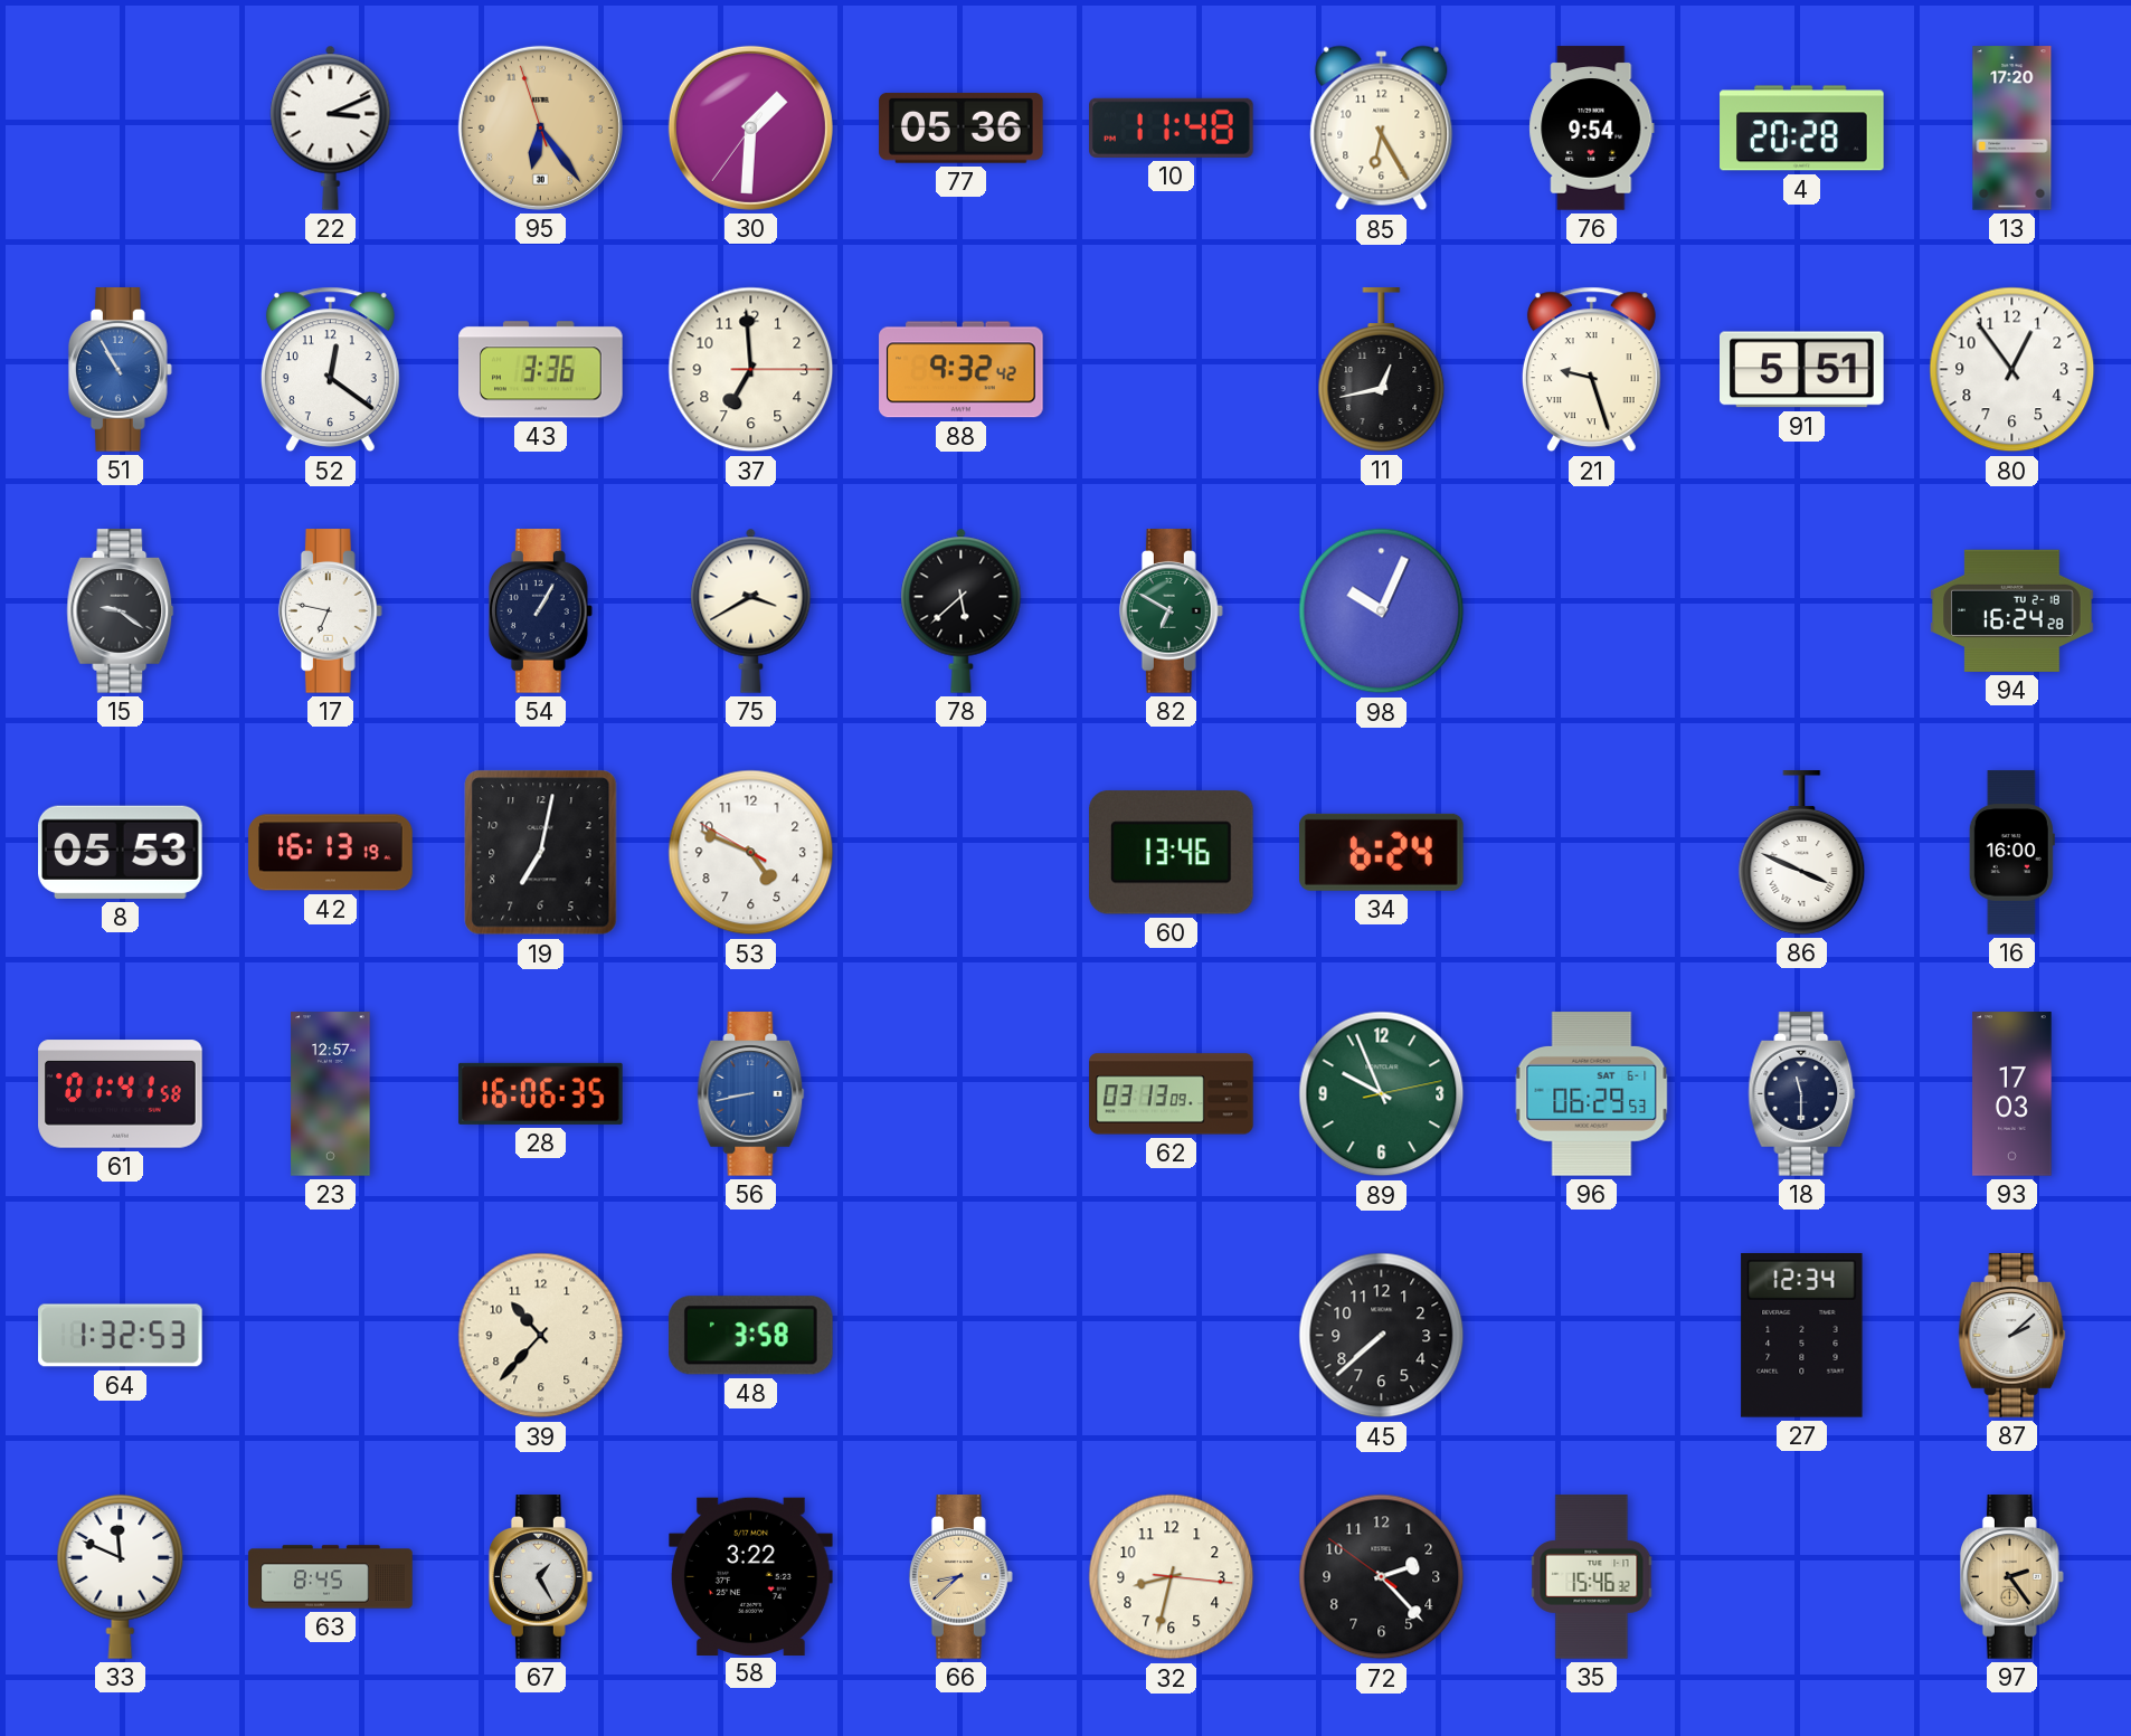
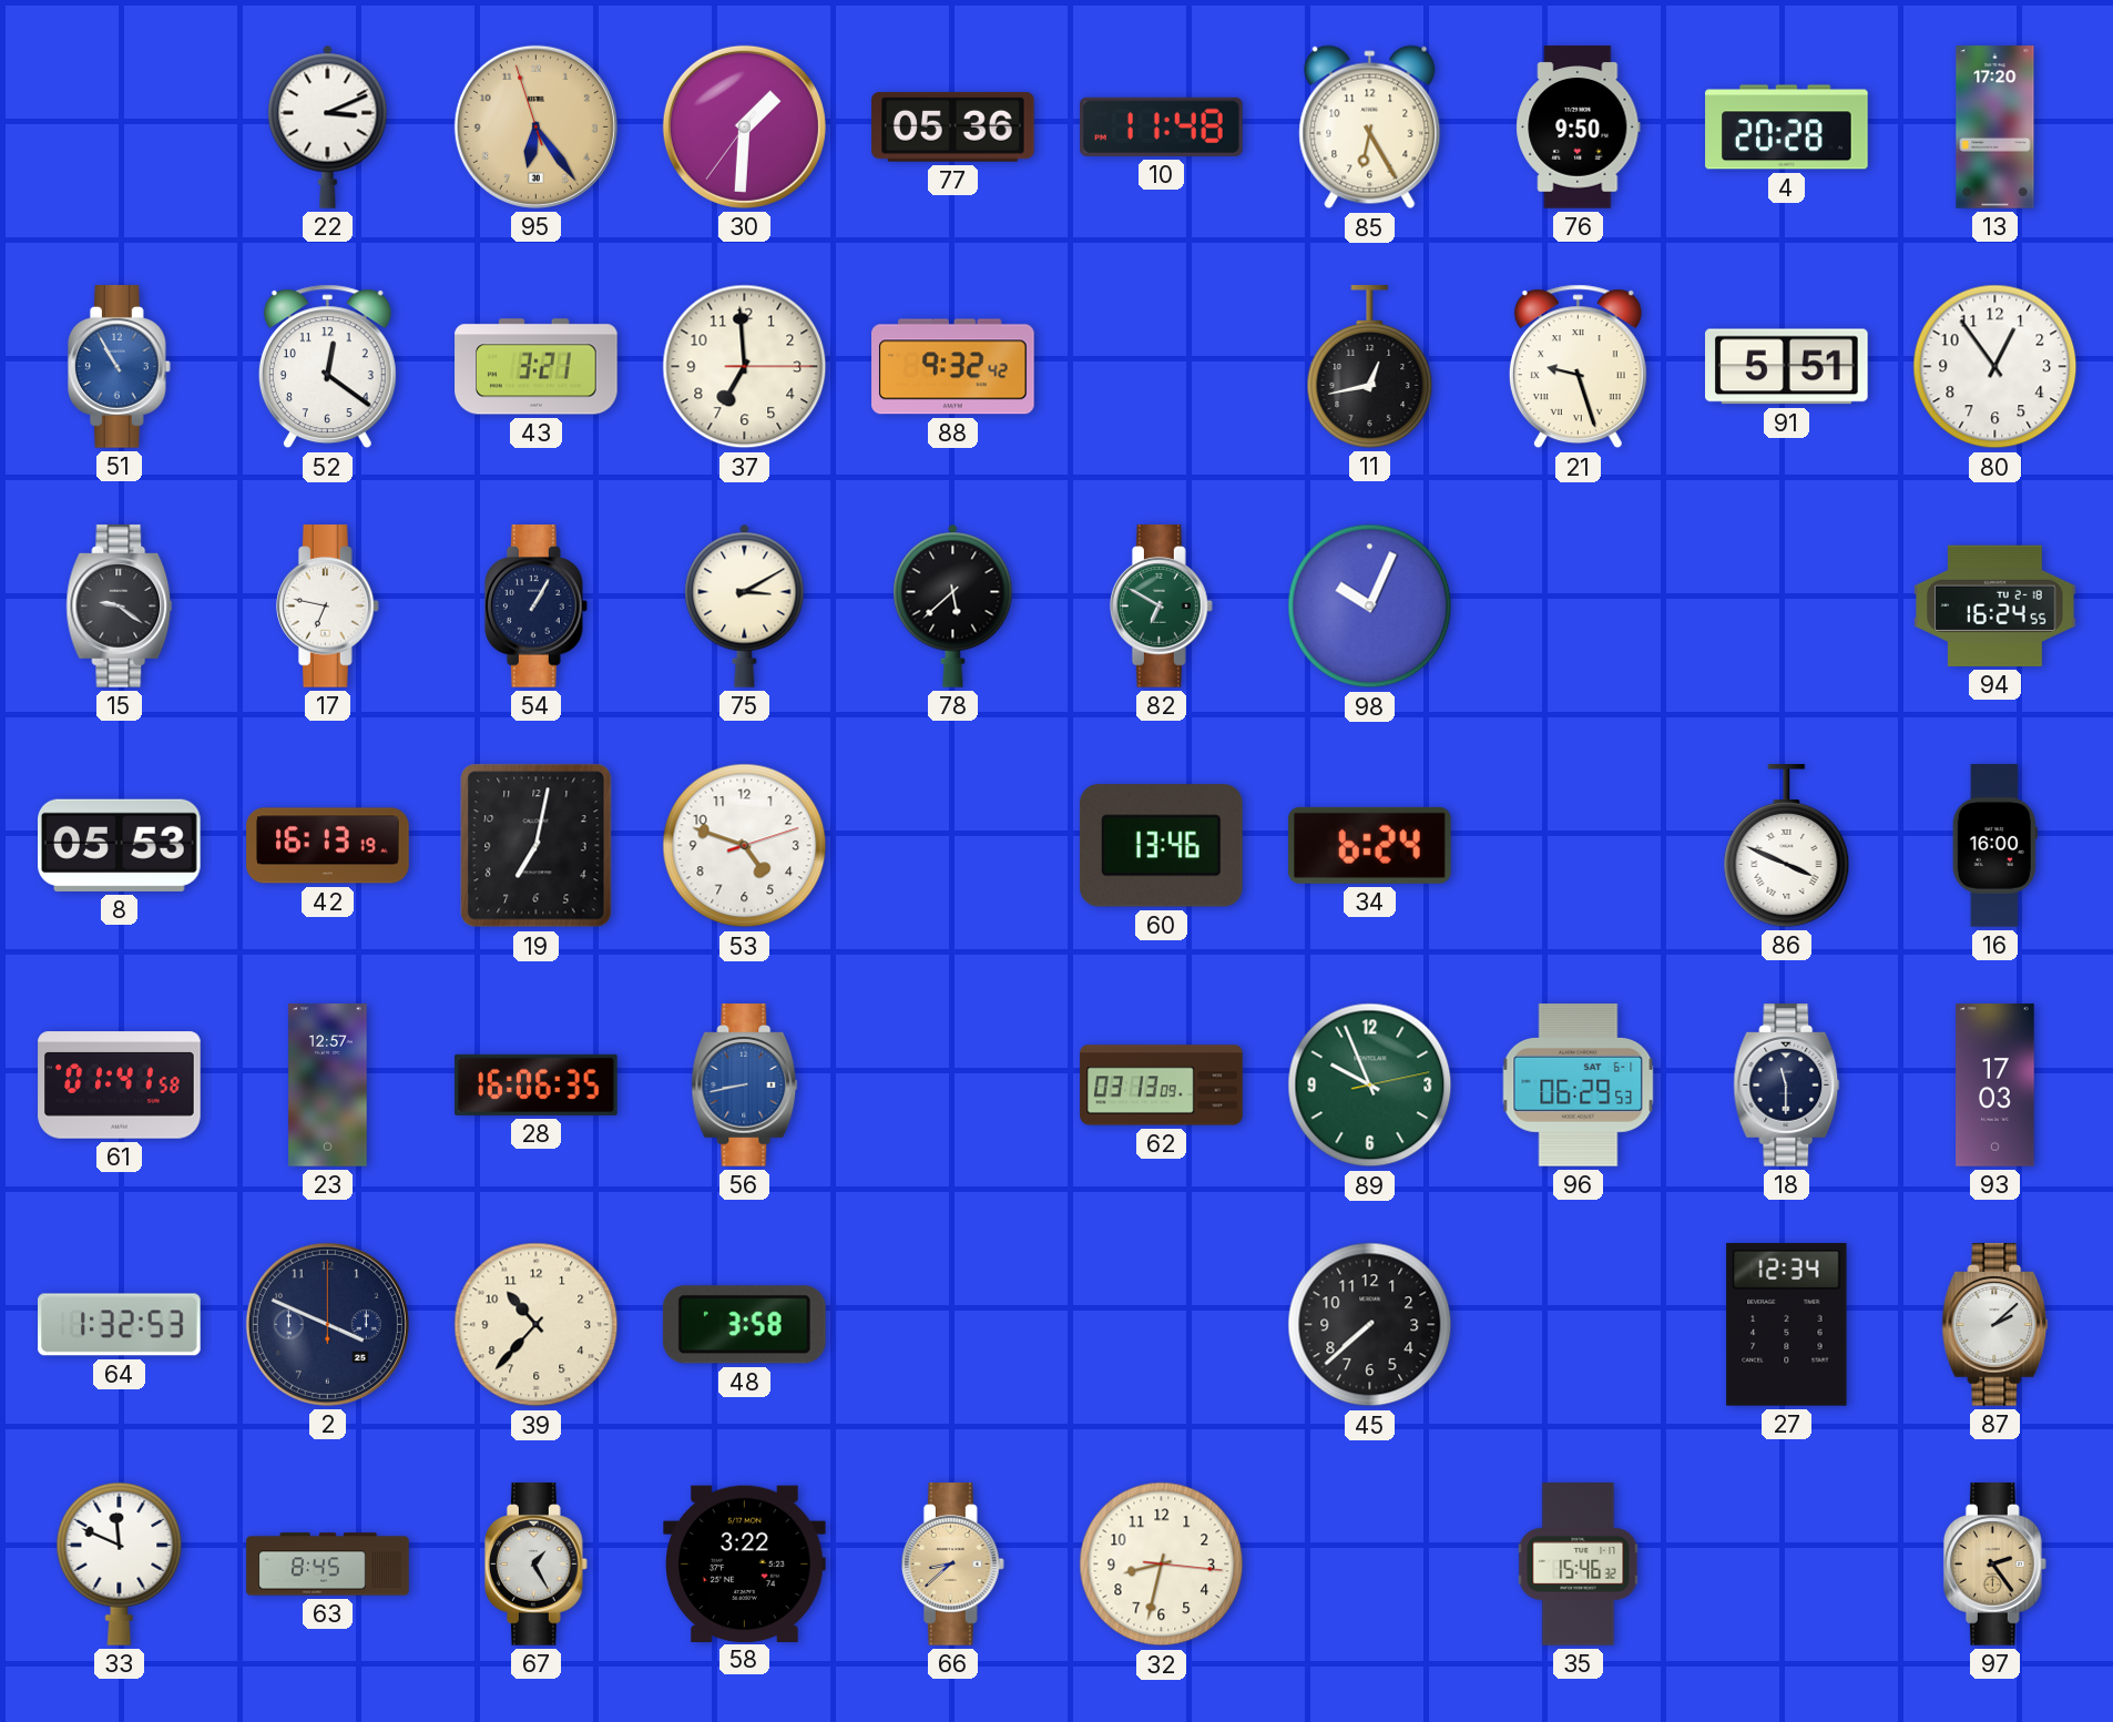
76: 9:54 -> 9:50
43: 3:36 -> 3:21
75: 3:40 -> 3:10
94: 16:24:28 -> 16:24:55
53: 4:48:50 -> 4:48:12
2: none -> 3:49
72: 2:22 -> none
